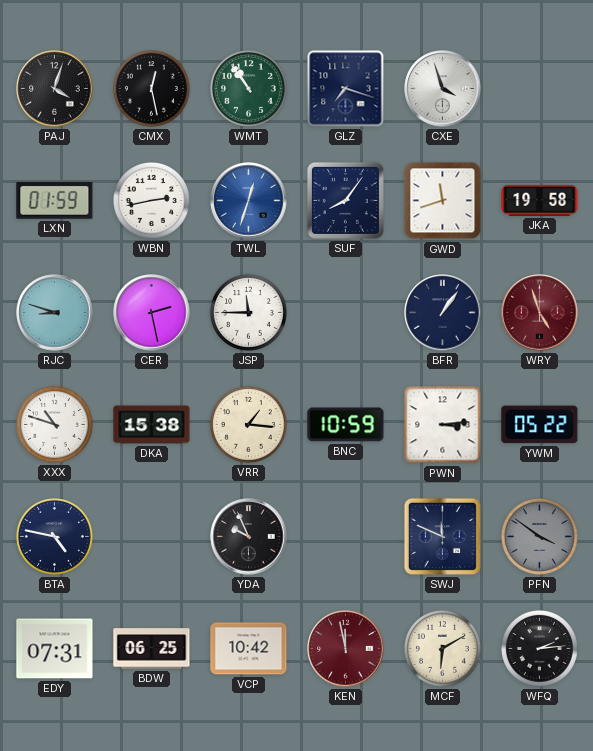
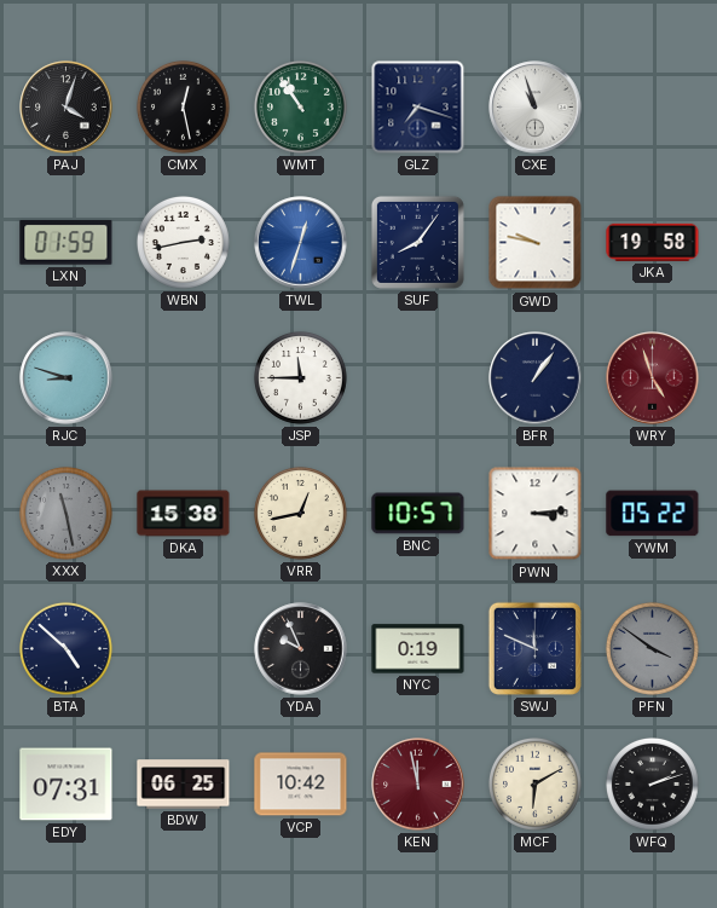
CXE: 3:57 -> 10:57
GWD: 11:42 -> 9:47
CER: 2:28 -> none
XXX: 10:48 -> 11:28
XXX dial: white -> grey
VRR: 1:16 -> 12:43
BNC: 10:59 -> 10:57
BTA: 4:47 -> 4:52
NYC: none -> 0:19
WFQ: 2:14 -> 2:12
